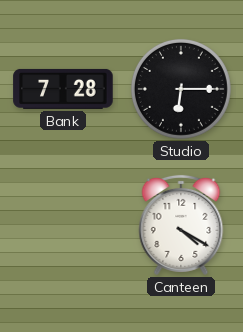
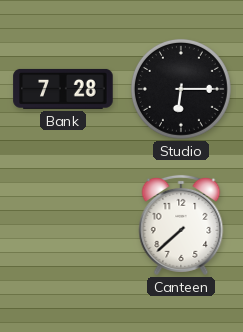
Canteen: 4:20 -> 7:38
